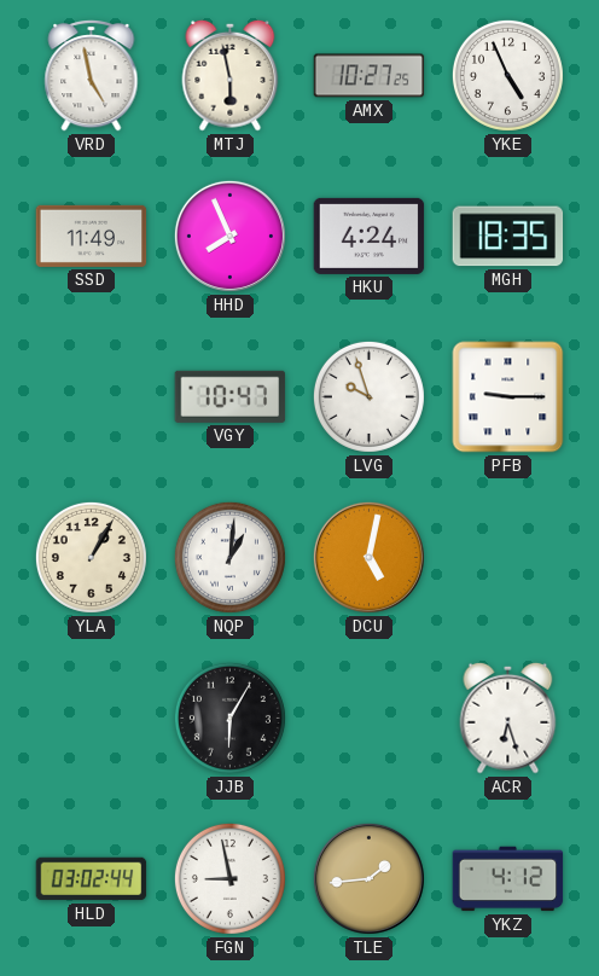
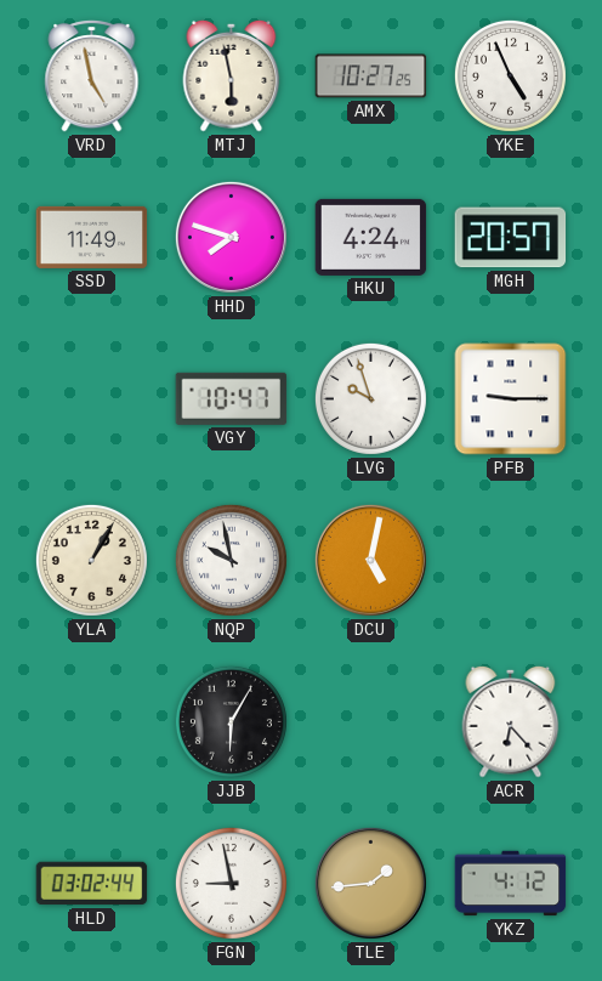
HHD: 7:56 -> 7:48
MGH: 18:35 -> 20:57
NQP: 1:01 -> 9:58
ACR: 6:27 -> 6:23
